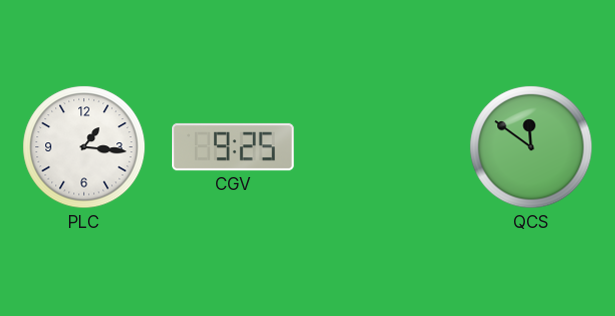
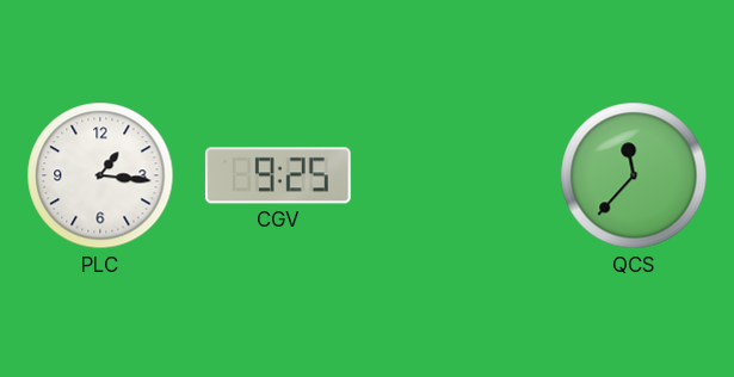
QCS: 11:51 -> 11:37
